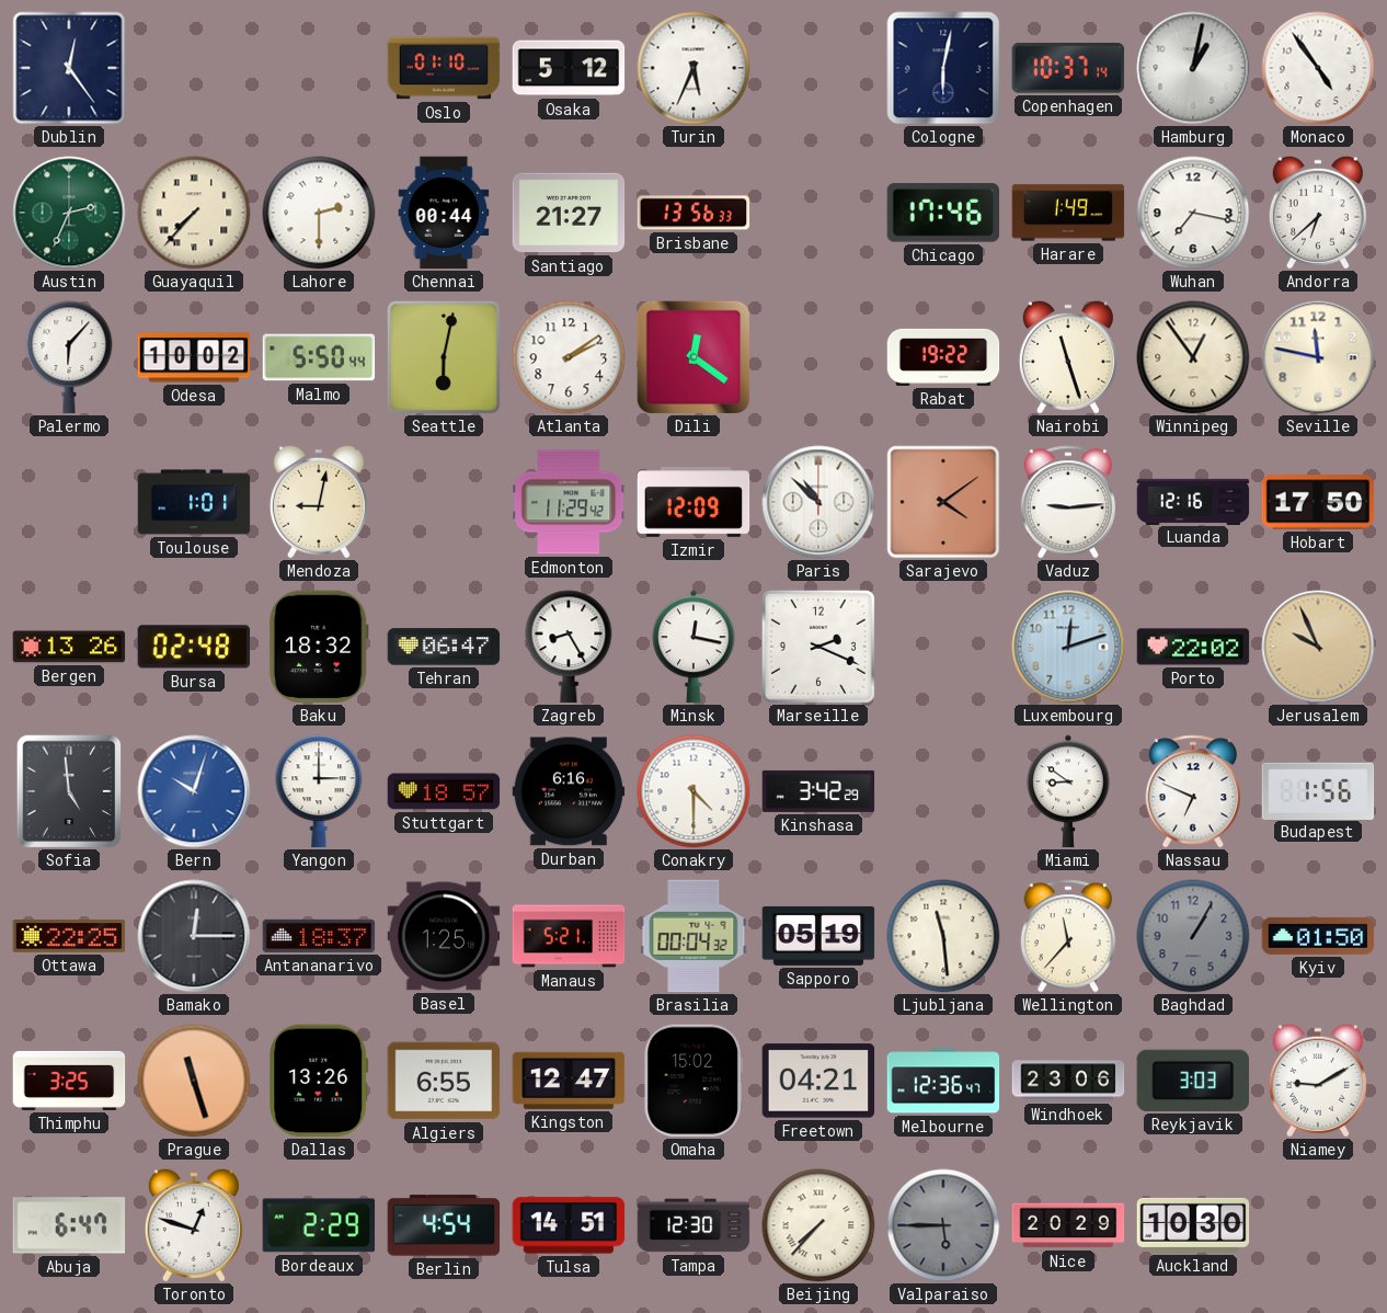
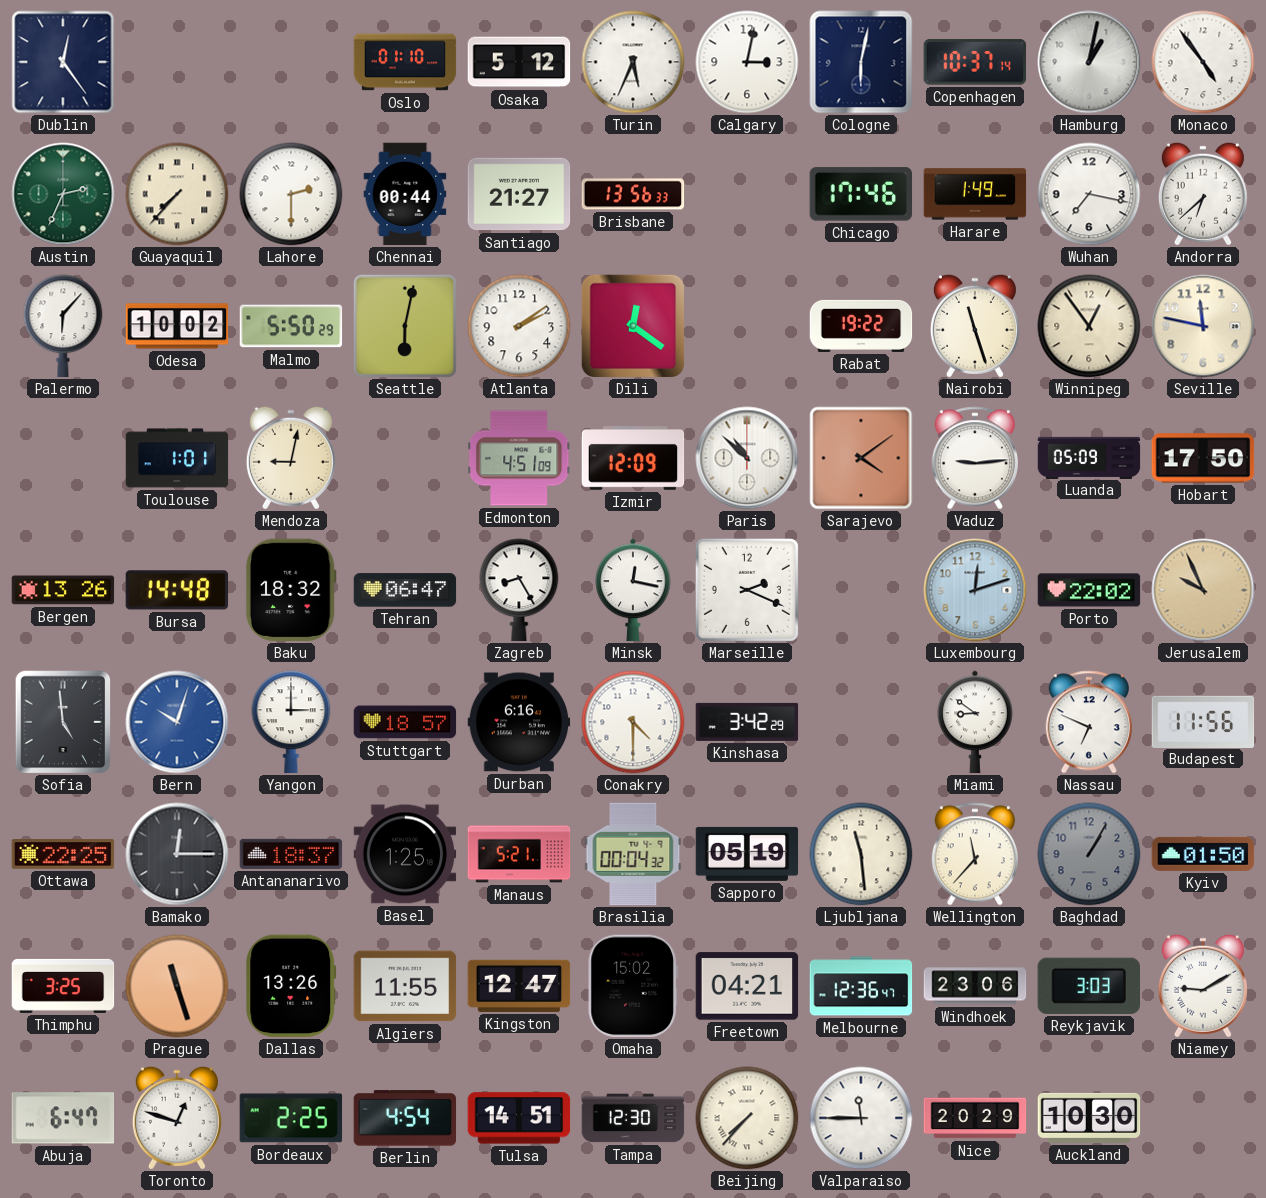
Calgary: none -> 3:02
Malmo: 5:50:44 -> 5:50:29
Edmonton: 11:29 -> 4:51
Luanda: 12:16 -> 05:09
Bursa: 02:48 -> 14:48
Budapest: 1:56 -> 11:56
Algiers: 6:55 -> 11:55
Bordeaux: 2:29 -> 2:25
Valparaiso: 5:45 -> 11:45
Valparaiso dial: grey -> white
